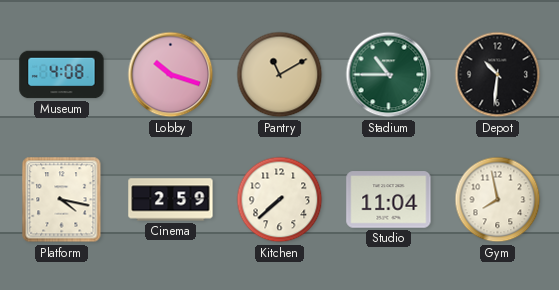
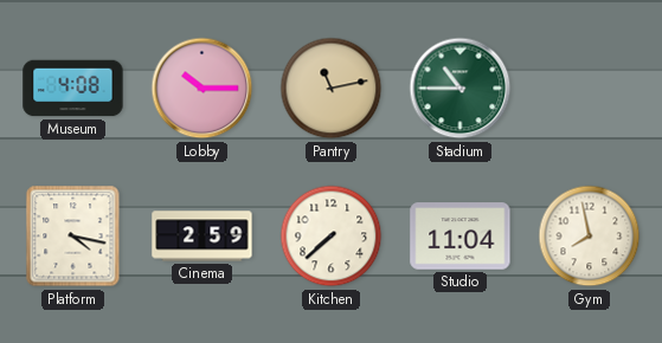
Lobby: 10:18 -> 10:15
Pantry: 11:10 -> 11:13
Depot: 10:31 -> none
